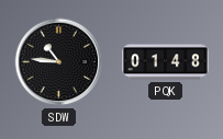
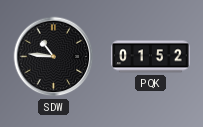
PQK: 01:48 -> 01:52
